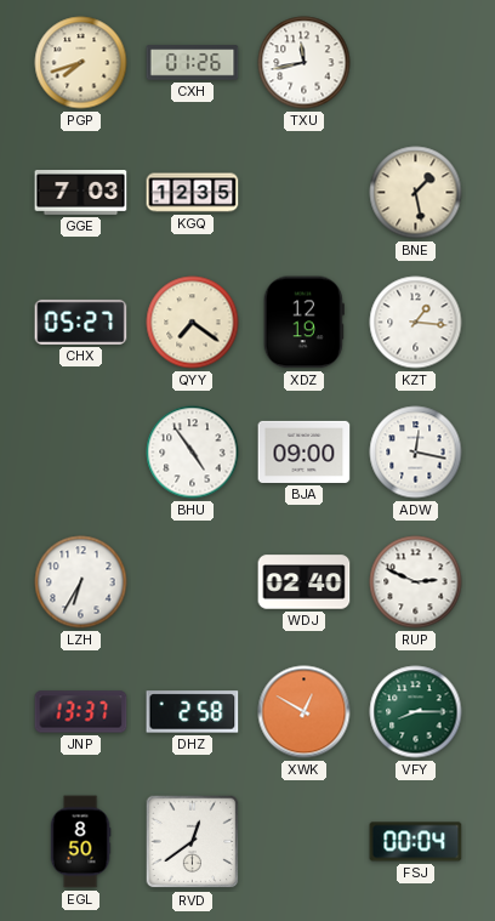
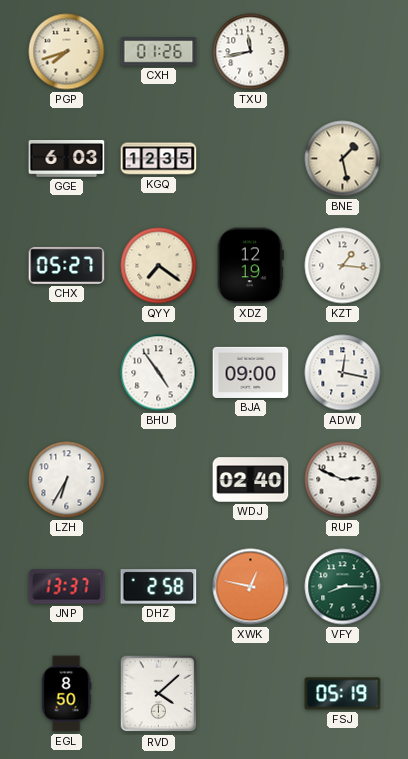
GGE: 7:03 -> 6:03
XWK: 12:50 -> 12:47
RVD: 12:39 -> 4:08
FSJ: 00:04 -> 05:19
